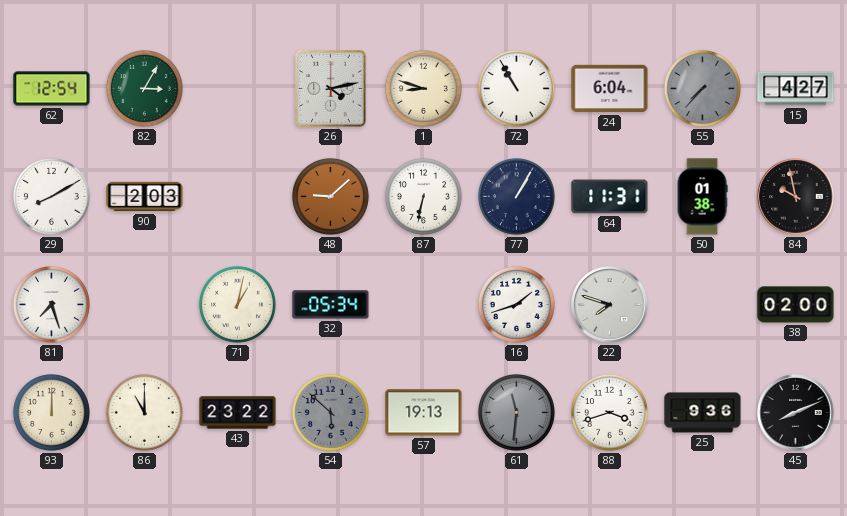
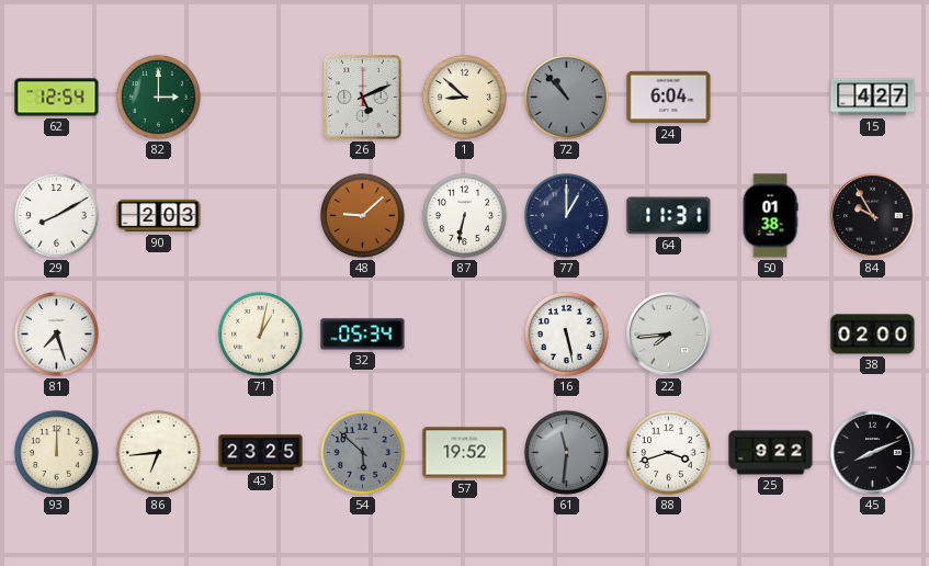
82: 3:05 -> 3:00
26: 4:13 -> 5:11
1: 8:48 -> 8:52
72: 10:55 -> 10:53
72 dial: white -> grey
55: 7:37 -> none
77: 1:05 -> 1:00
84: 9:58 -> 9:55
16: 1:42 -> 5:28
22: 7:48 -> 7:44
86: 11:00 -> 6:44
43: 23:22 -> 23:25
57: 19:13 -> 19:52
25: 9:36 -> 9:22
